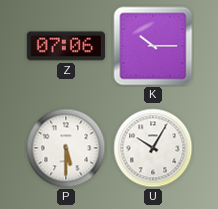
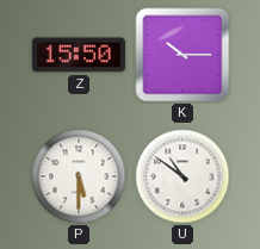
Z: 07:06 -> 15:50
U: 10:05 -> 10:51
